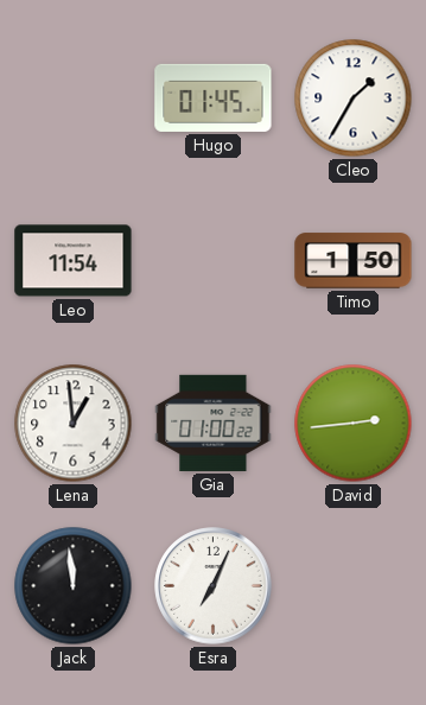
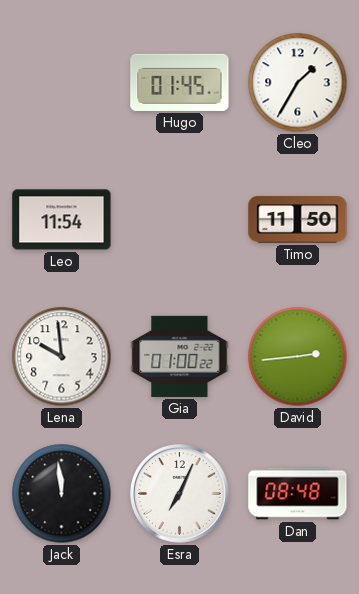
Timo: 1:50 -> 11:50
Lena: 12:59 -> 9:59
Dan: none -> 08:48
